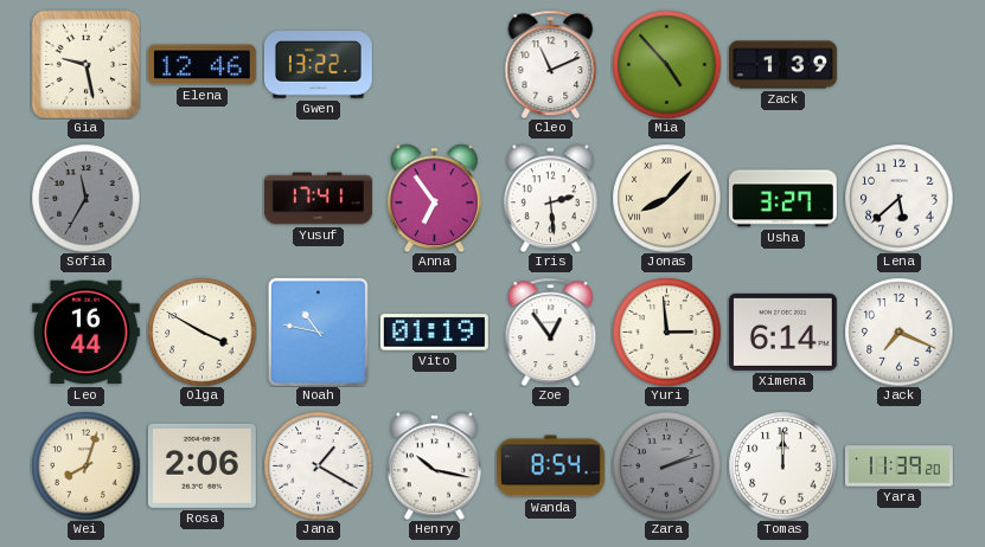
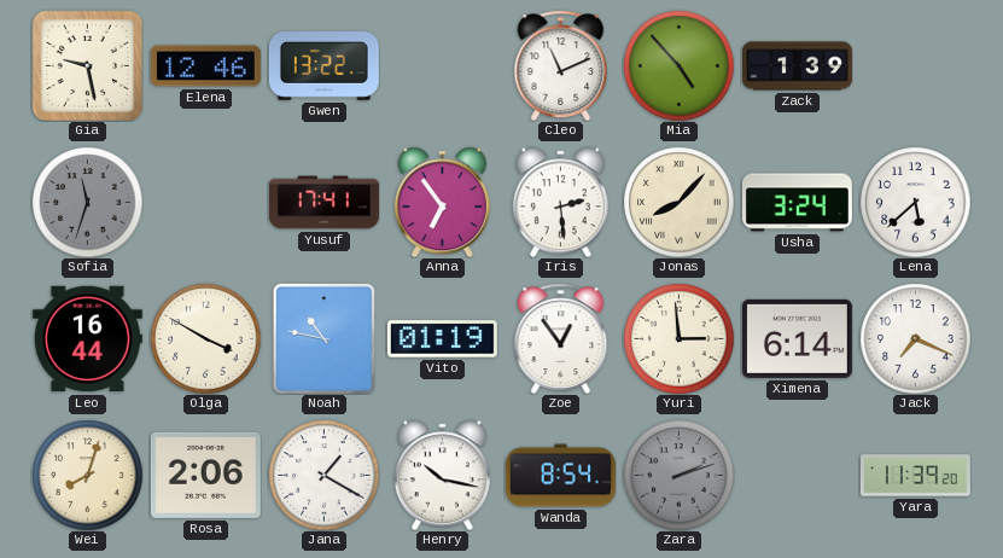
Sofia: 11:35 -> 11:33
Usha: 3:27 -> 3:24
Tomas: 12:00 -> none
